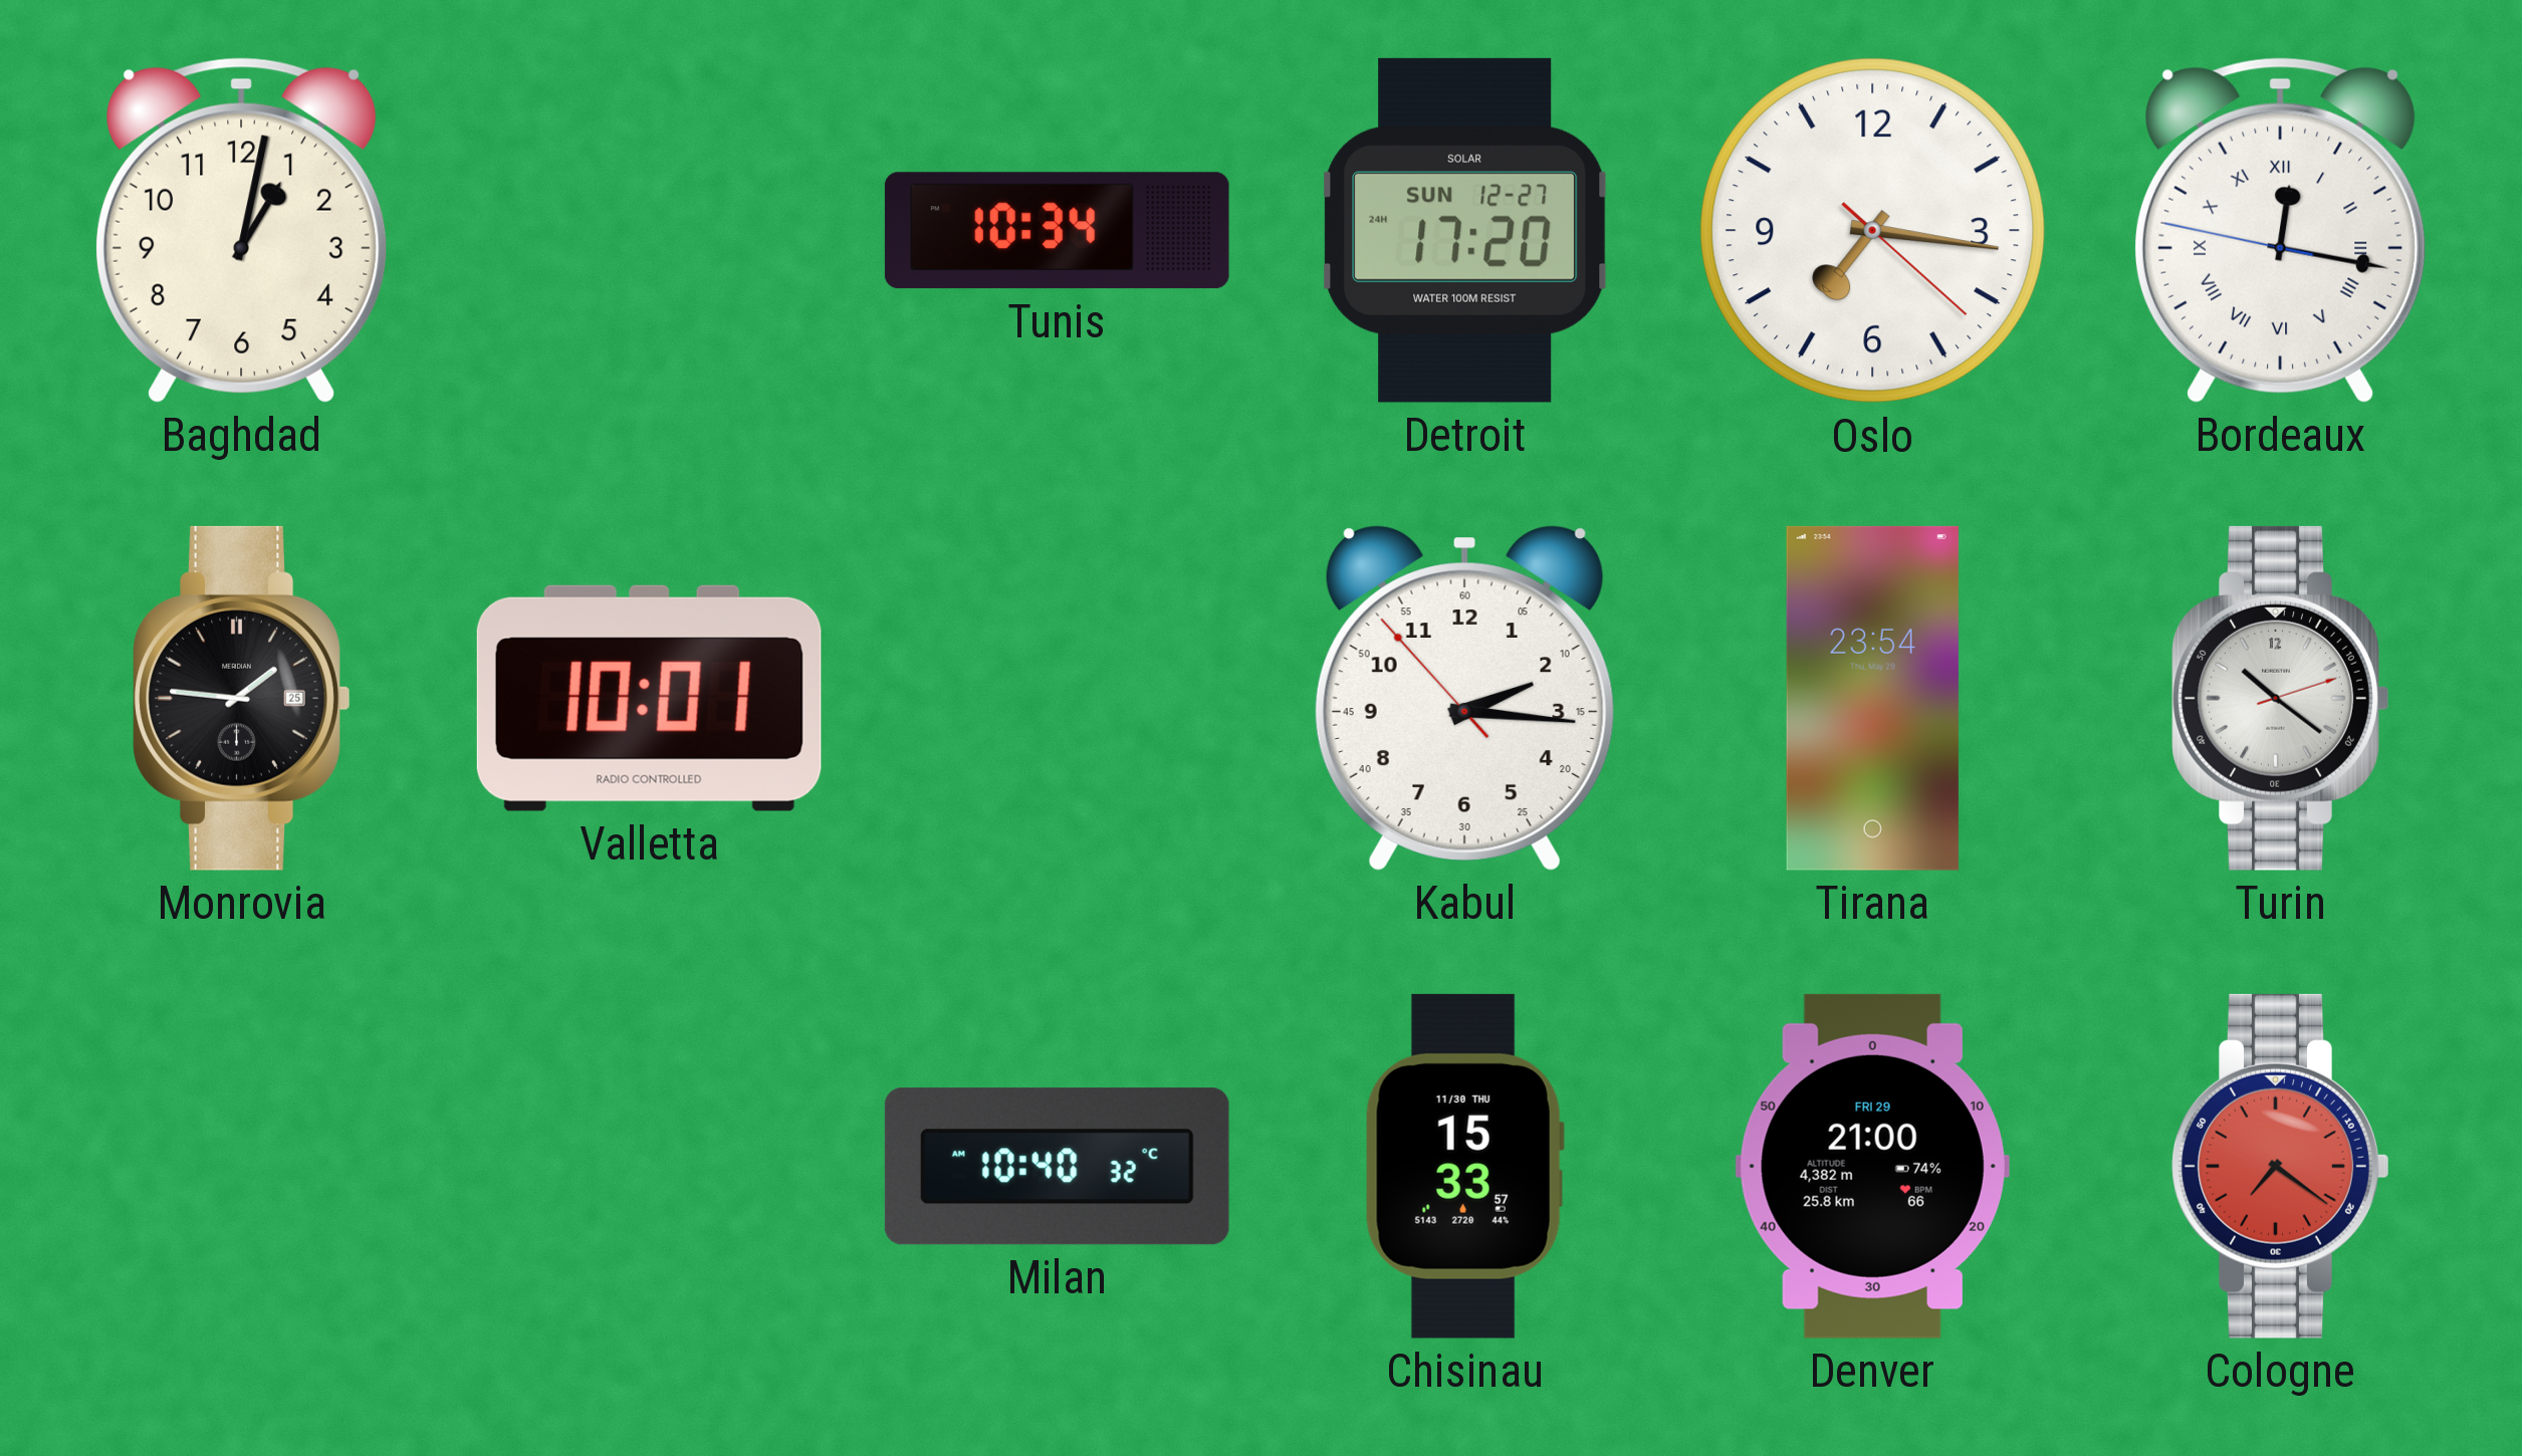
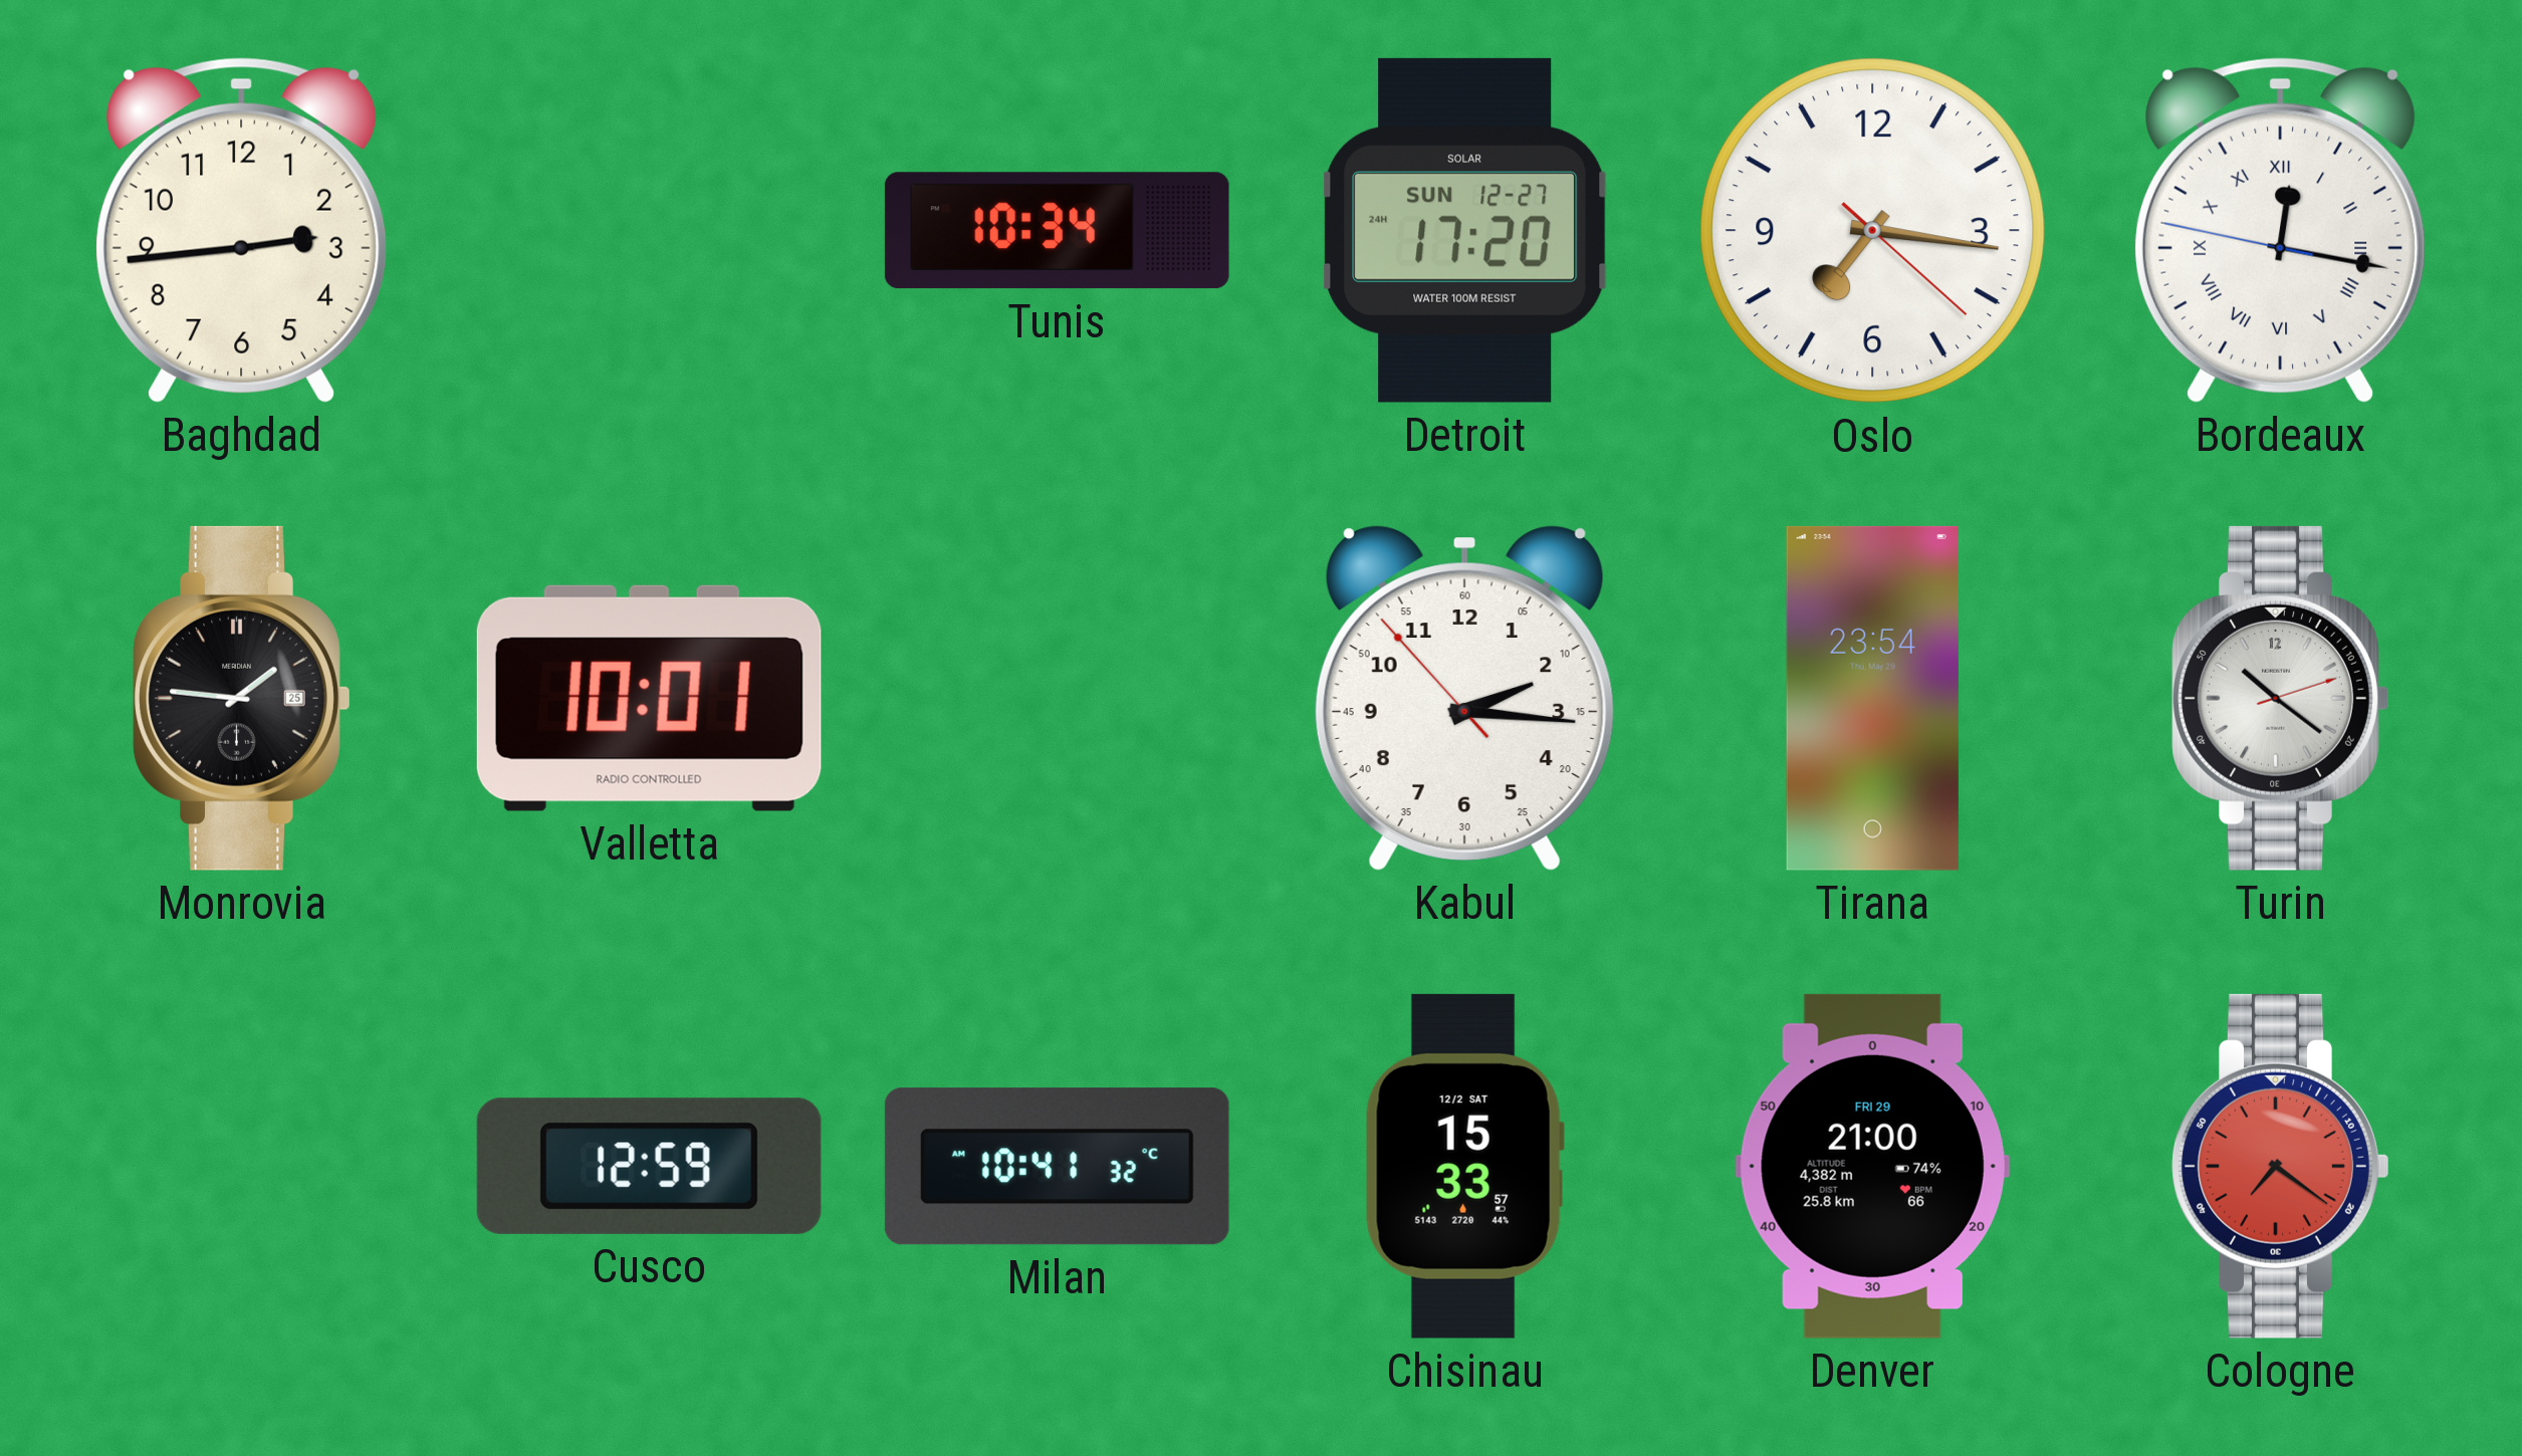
Baghdad: 1:02 -> 2:44
Cusco: none -> 12:59
Milan: 10:40 -> 10:41
Chisinau date: 11/30 THU -> 12/2 SAT
